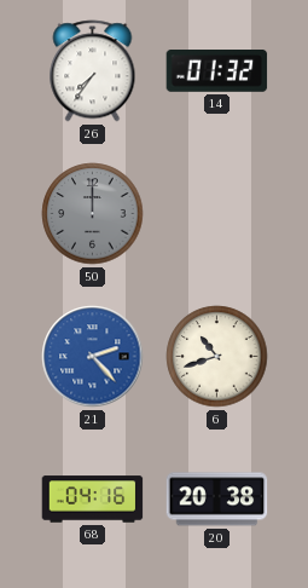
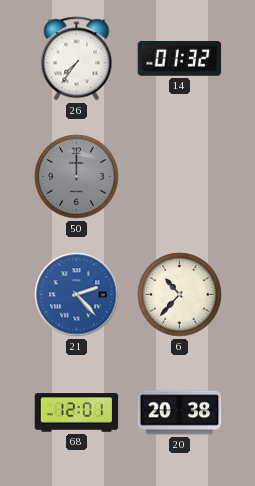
6: 10:42 -> 10:37
68: 04:16 -> 12:01
